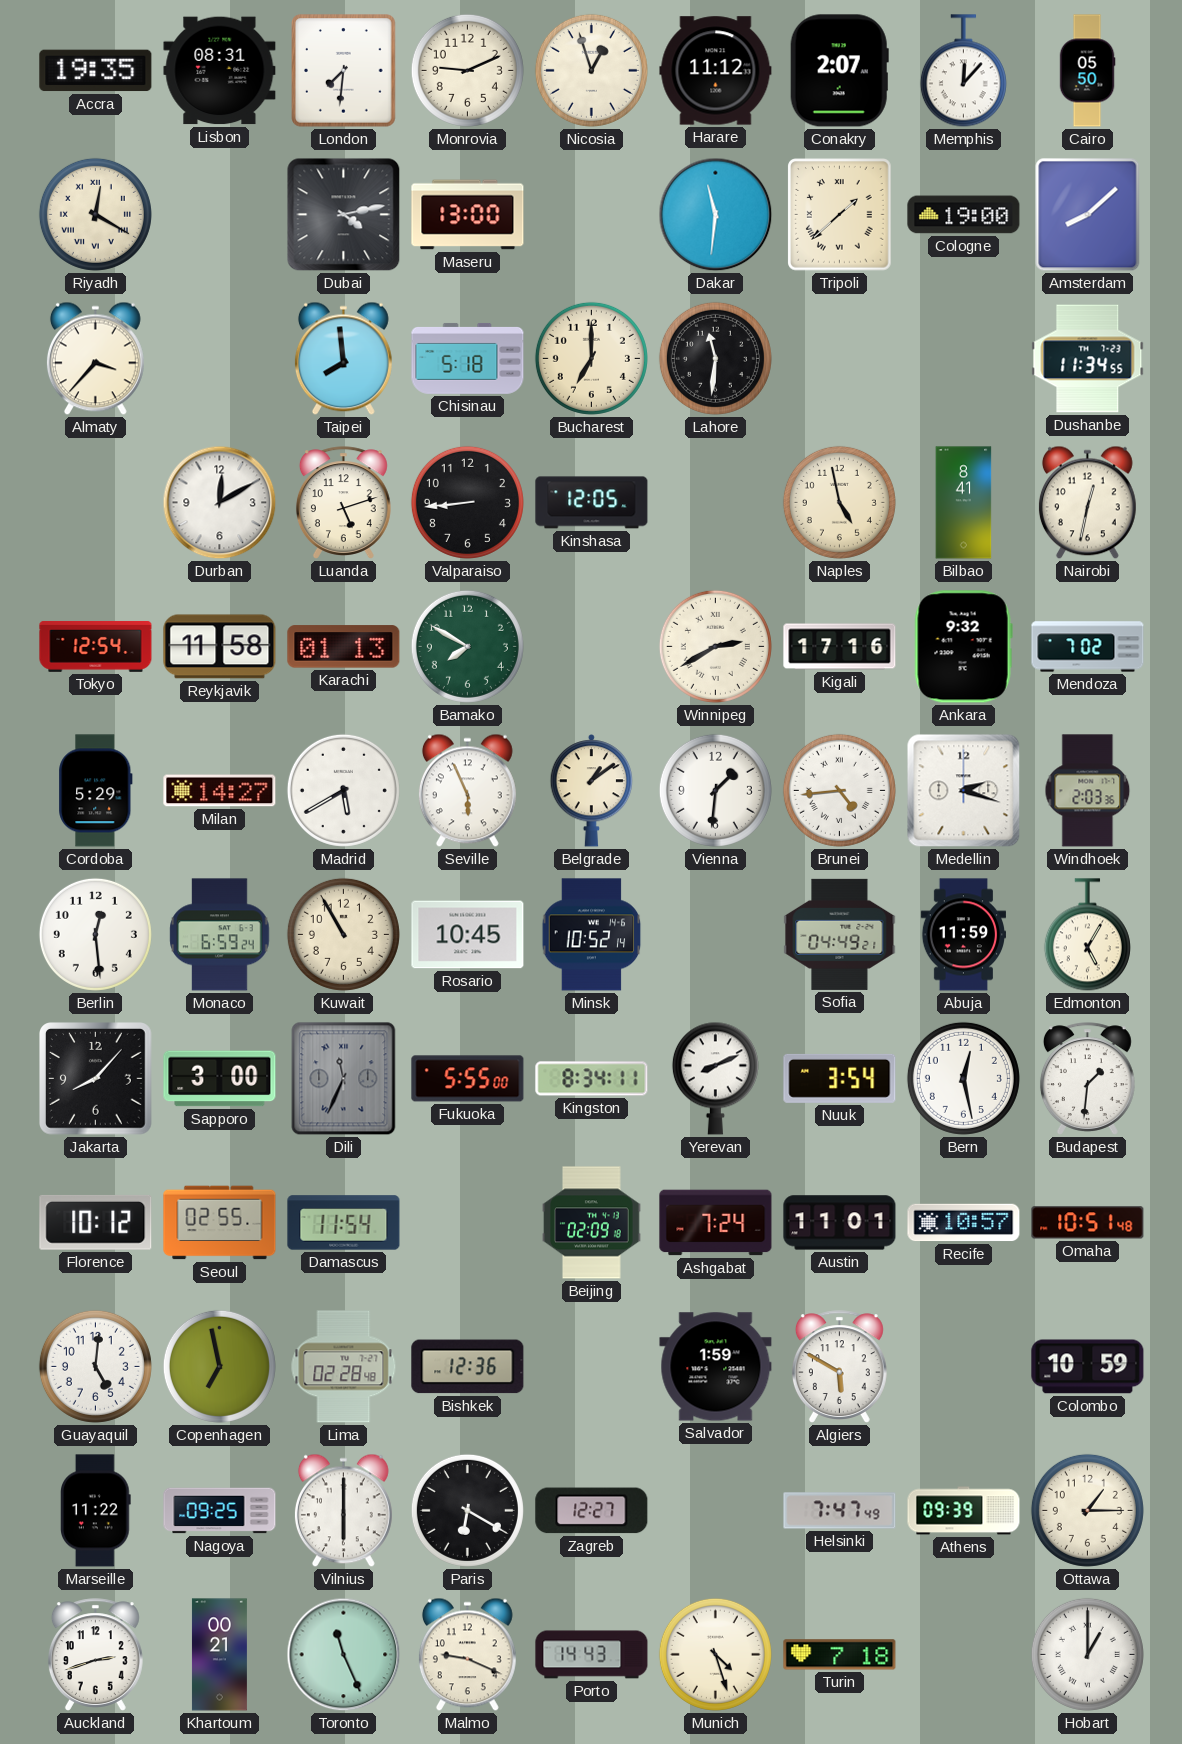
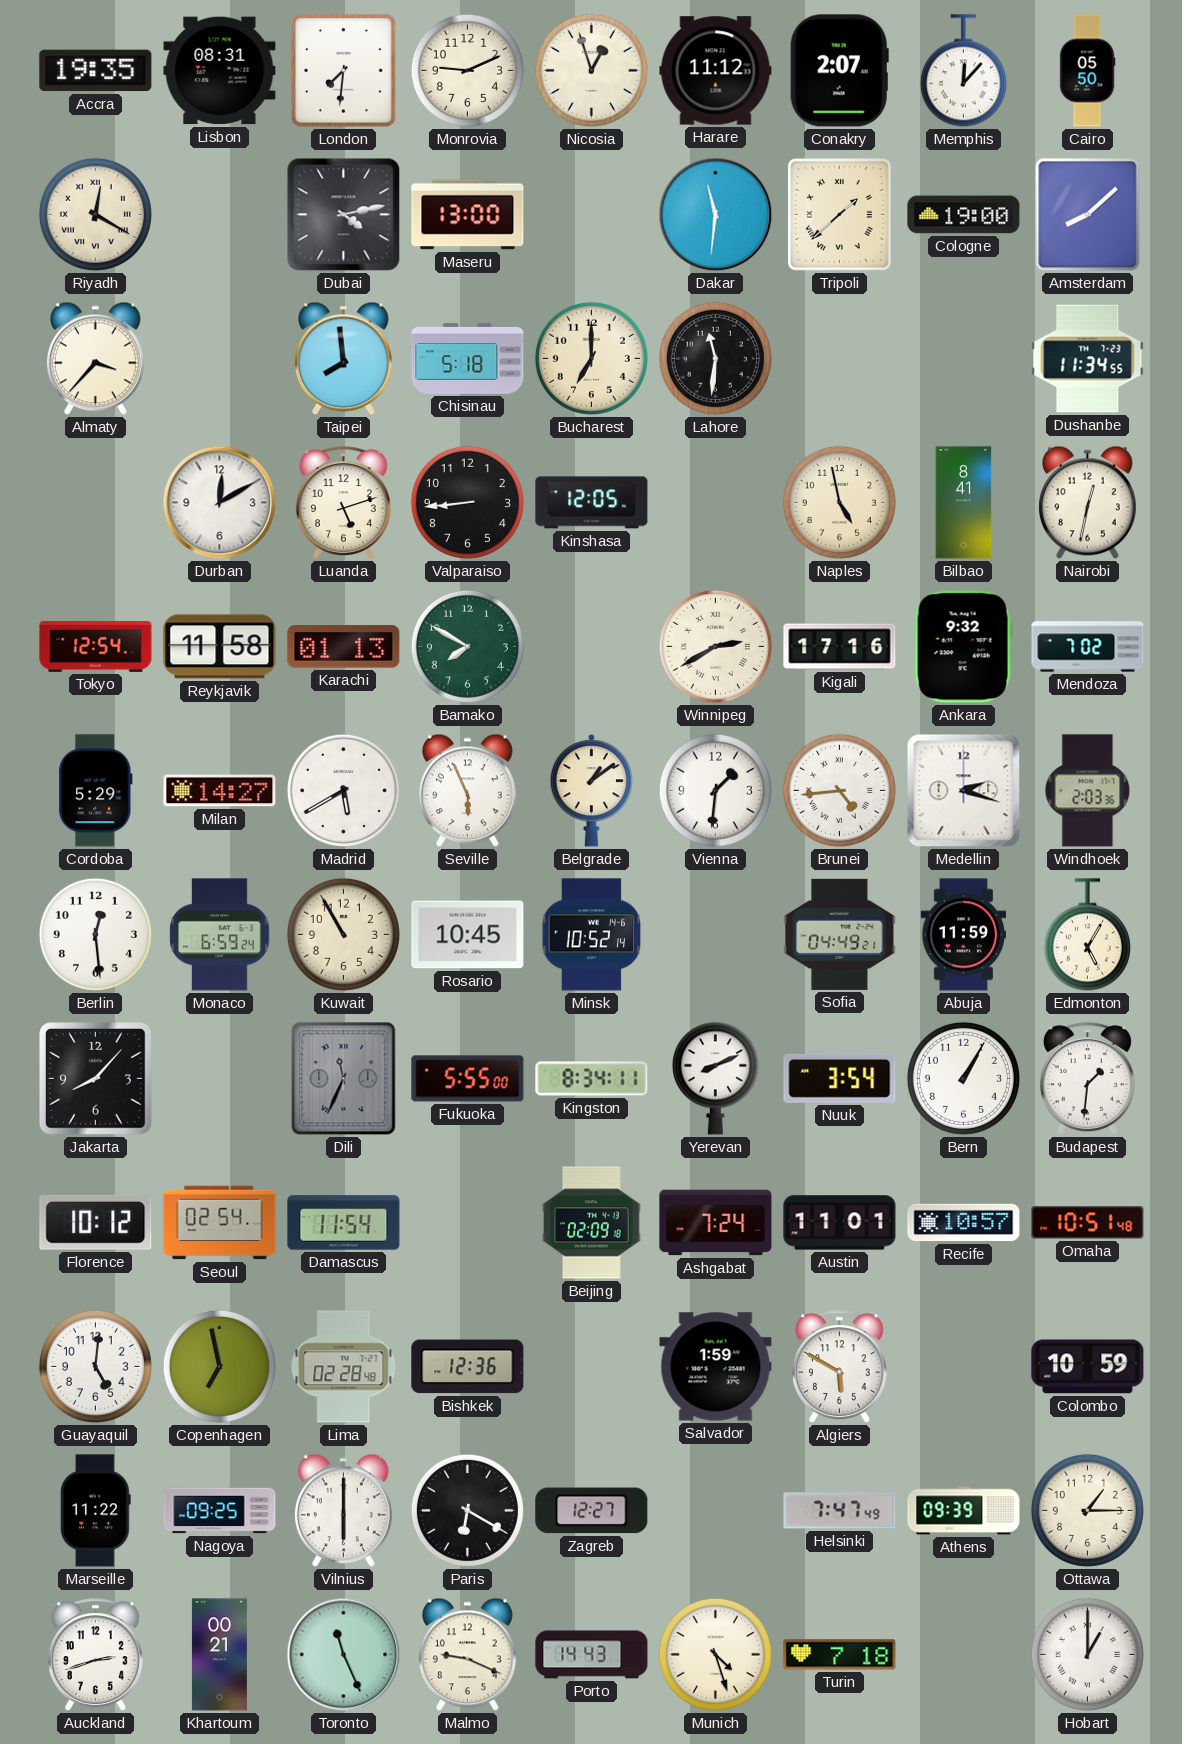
Sapporo: 3:00 -> none
Bern: 12:28 -> 1:05
Seoul: 02:55 -> 02:54
